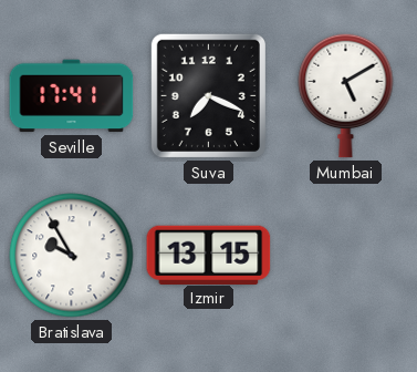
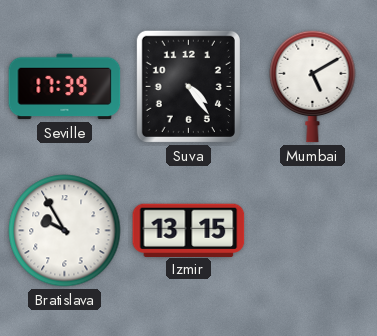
Seville: 17:41 -> 17:39
Suva: 7:19 -> 4:24
